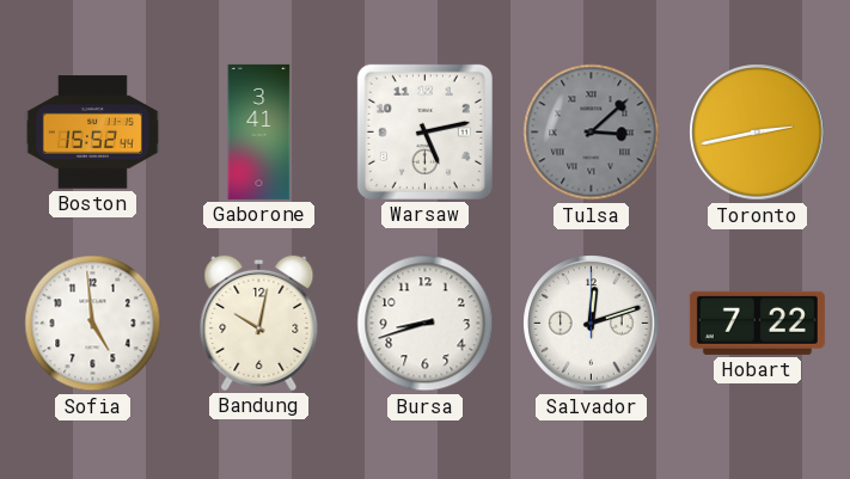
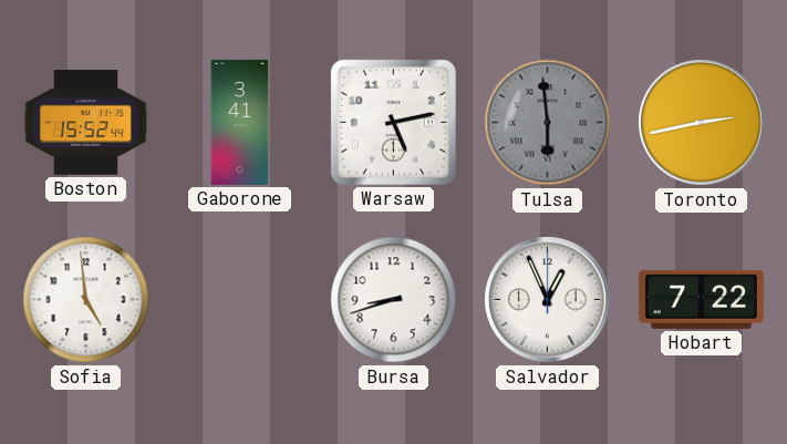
Tulsa: 3:08 -> 5:59
Bandung: 10:02 -> none
Salvador: 12:12 -> 12:56
